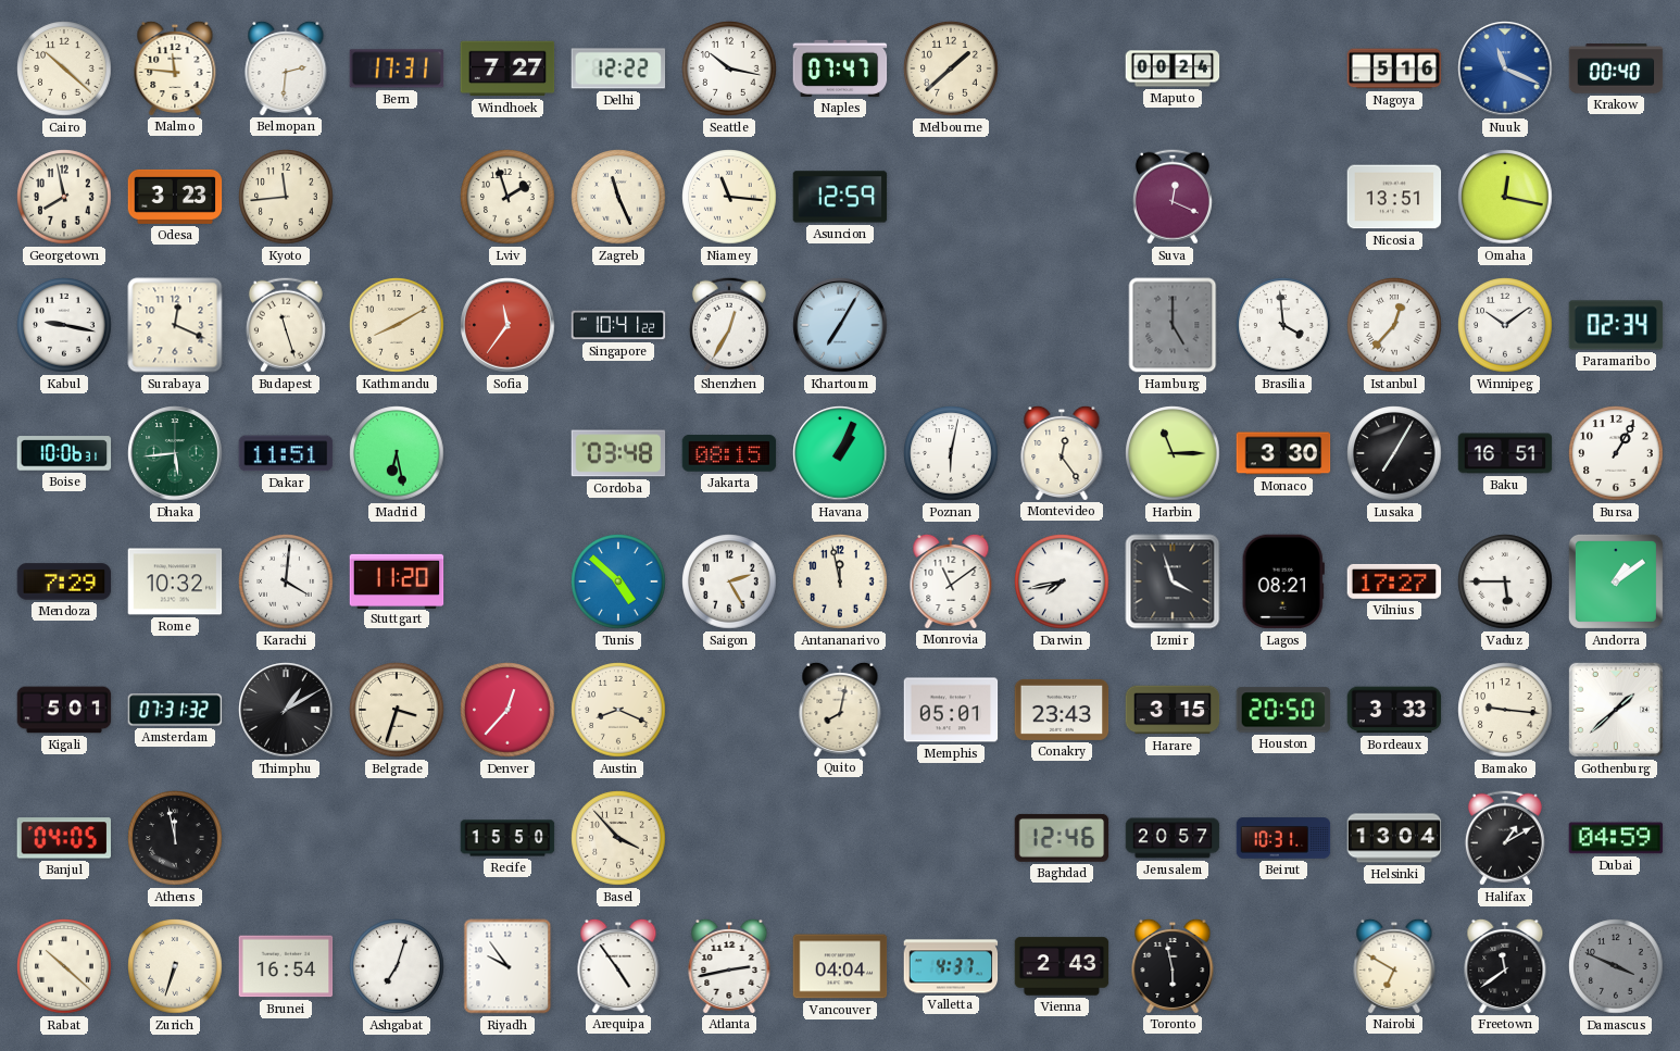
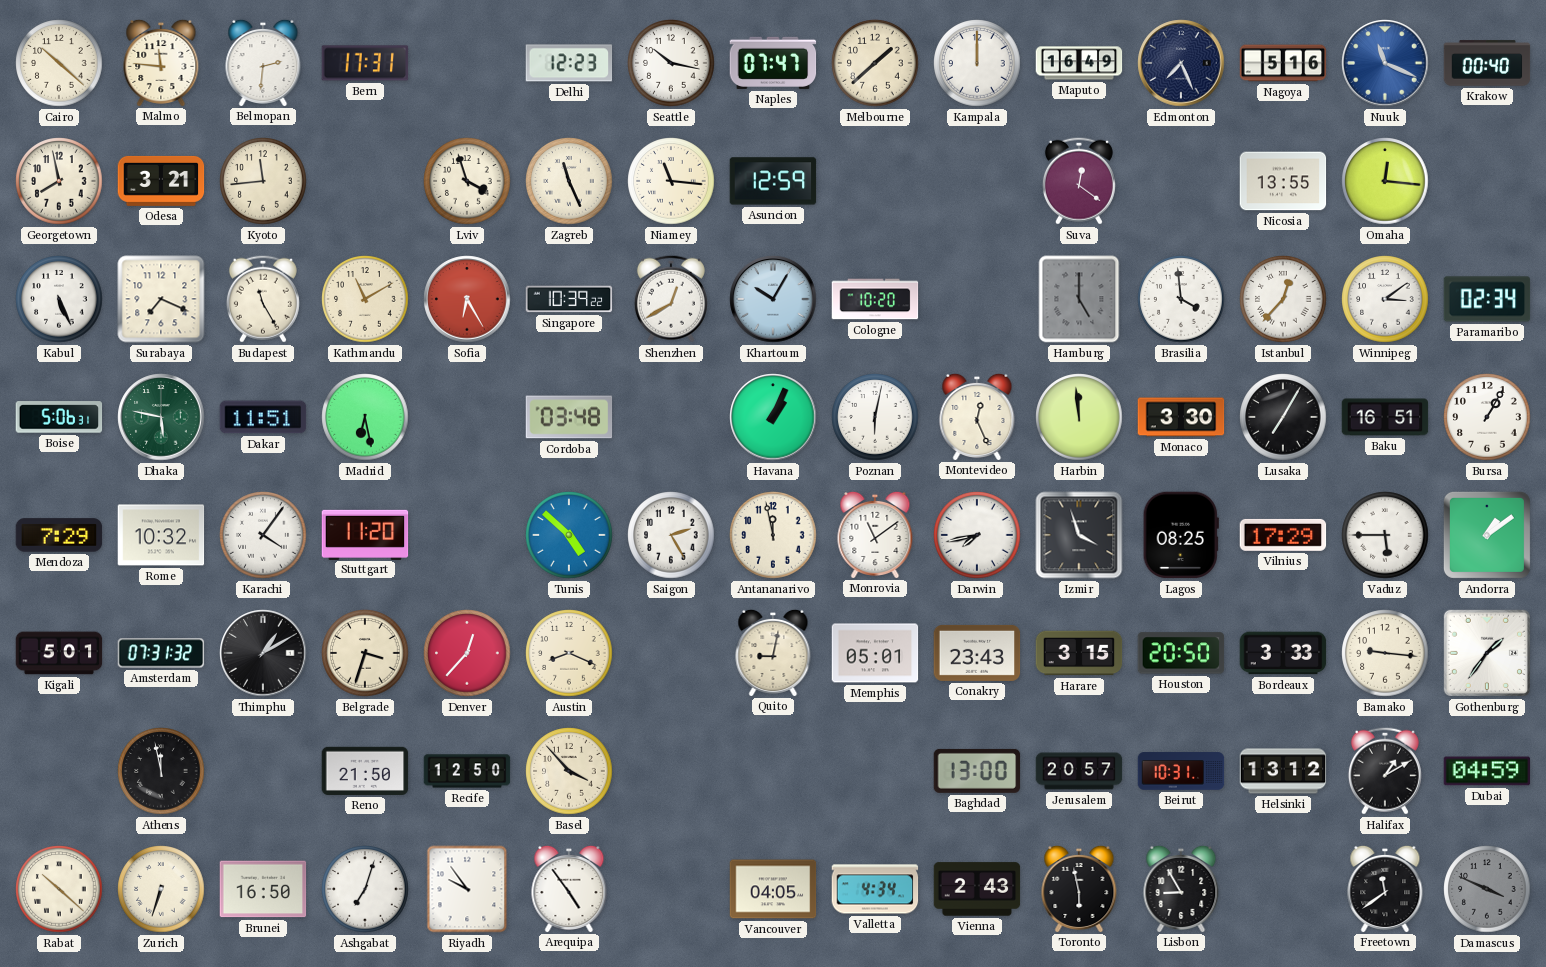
Windhoek: 7:27 -> none
Delhi: 12:22 -> 12:23
Kampala: none -> 12:00
Maputo: 00:24 -> 16:49
Edmonton: none -> 7:26
Odesa: 3:23 -> 3:21
Lviv: 1:57 -> 3:57
Suva: 12:19 -> 12:21
Nicosia: 13:51 -> 13:55
Omaha: 12:17 -> 12:16
Kabul: 9:17 -> 5:26
Surabaya: 12:19 -> 7:19
Budapest: 11:27 -> 11:25
Kathmandu: 8:10 -> 11:10
Sofia: 11:36 -> 6:25
Singapore: 10:41 -> 10:39
Shenzhen: 12:35 -> 12:40
Khartoum: 7:05 -> 10:05
Cologne: none -> 10:20
Winnipeg: 10:09 -> 3:09
Boise: 10:06 -> 5:06
Dhaka: 5:44 -> 5:47
Jakarta: 08:15 -> none
Montevideo: 12:24 -> 12:26
Harbin: 11:15 -> 11:59
Karachi: 4:01 -> 4:06
Lagos: 08:21 -> 08:25
Vilnius: 17:27 -> 17:29
Quito: 8:02 -> 9:02
Gothenburg: 1:38 -> 1:36
Banjul: 04:05 -> none
Reno: none -> 21:50
Recife: 15:50 -> 12:50
Baghdad: 12:46 -> 13:00
Helsinki: 13:04 -> 13:12
Brunei: 16:54 -> 16:50
Atlanta: 2:43 -> none
Vancouver: 04:04 -> 04:05
Valletta: 4:37 -> 4:34
Lisbon: none -> 8:55
Nairobi: 6:50 -> none
